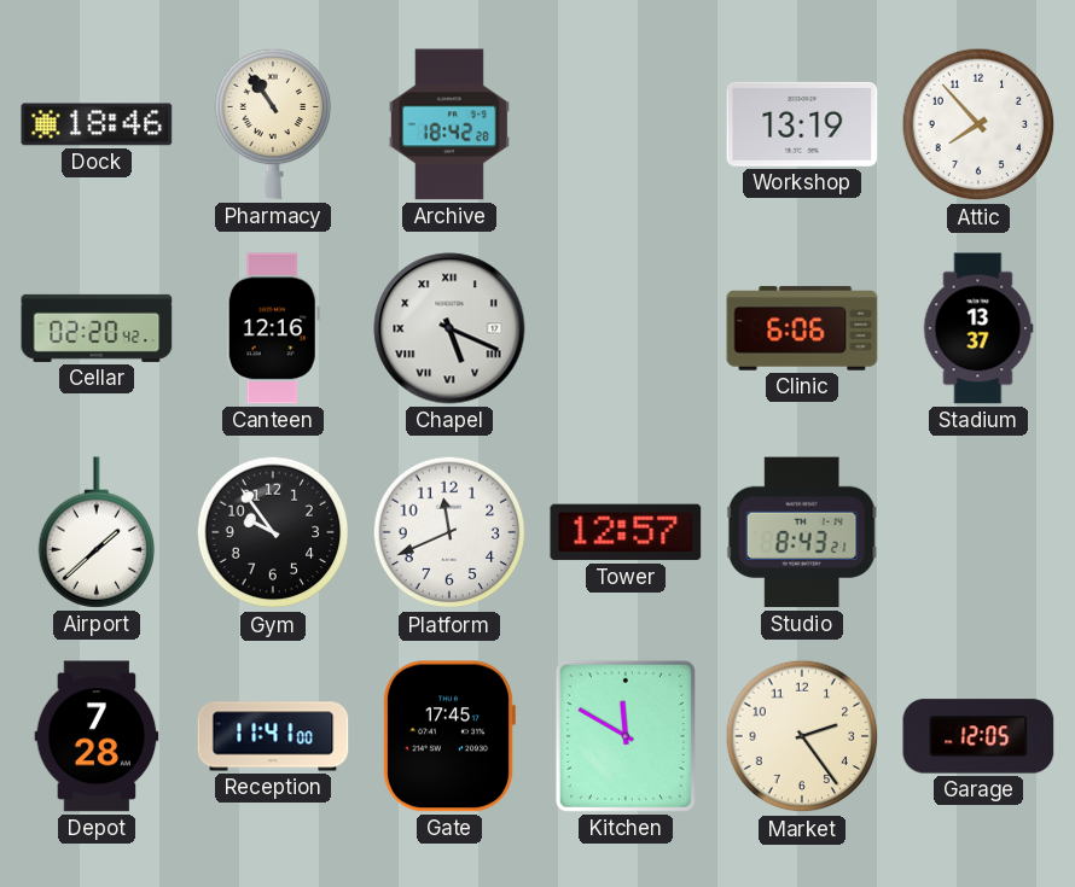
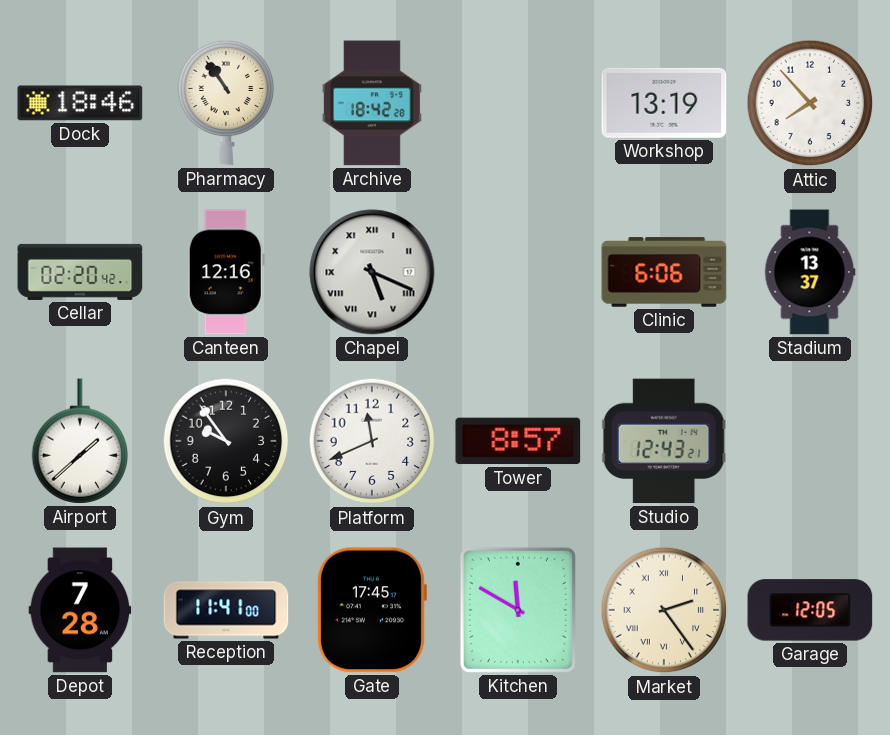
Tower: 12:57 -> 8:57
Studio: 8:43 -> 12:43
Market numerals: Arabic -> Roman
